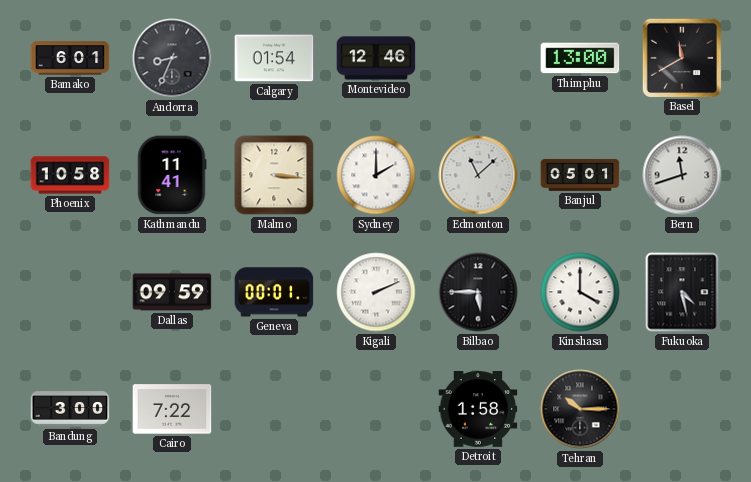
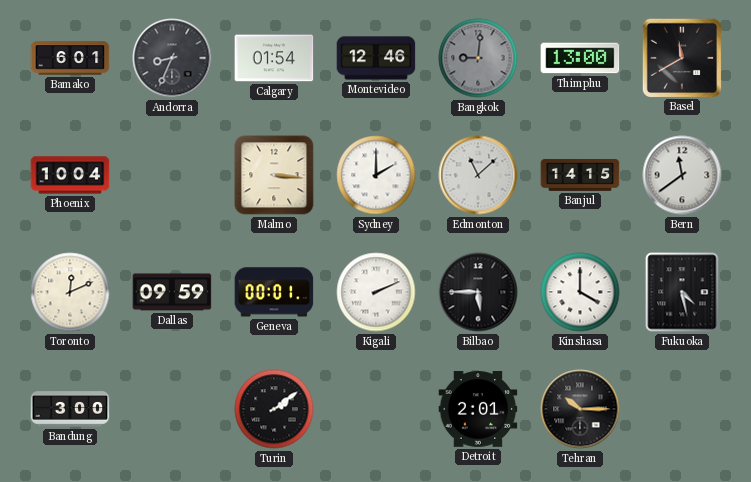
Bangkok: none -> 9:01
Phoenix: 10:58 -> 10:04
Kathmandu: 11:41 -> none
Banjul: 05:01 -> 14:15
Bern: 11:42 -> 11:39
Toronto: none -> 12:11
Cairo: 7:22 -> none
Turin: none -> 2:09
Detroit: 1:58 -> 2:01
